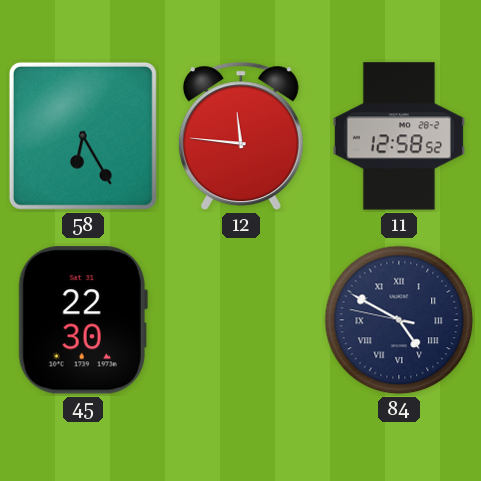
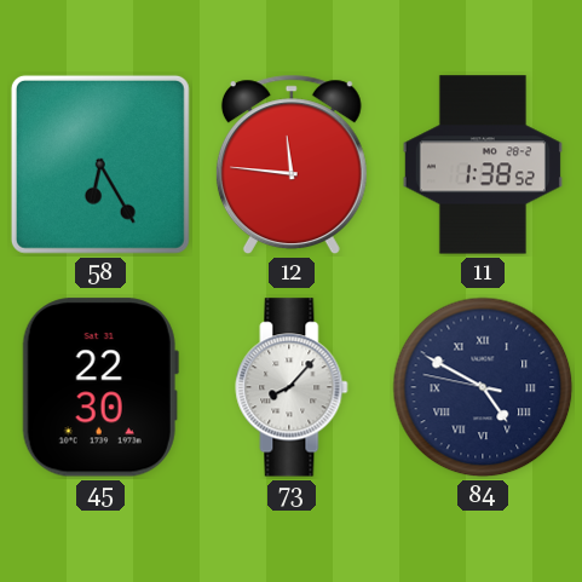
11: 12:58 -> 1:38
73: none -> 8:07
